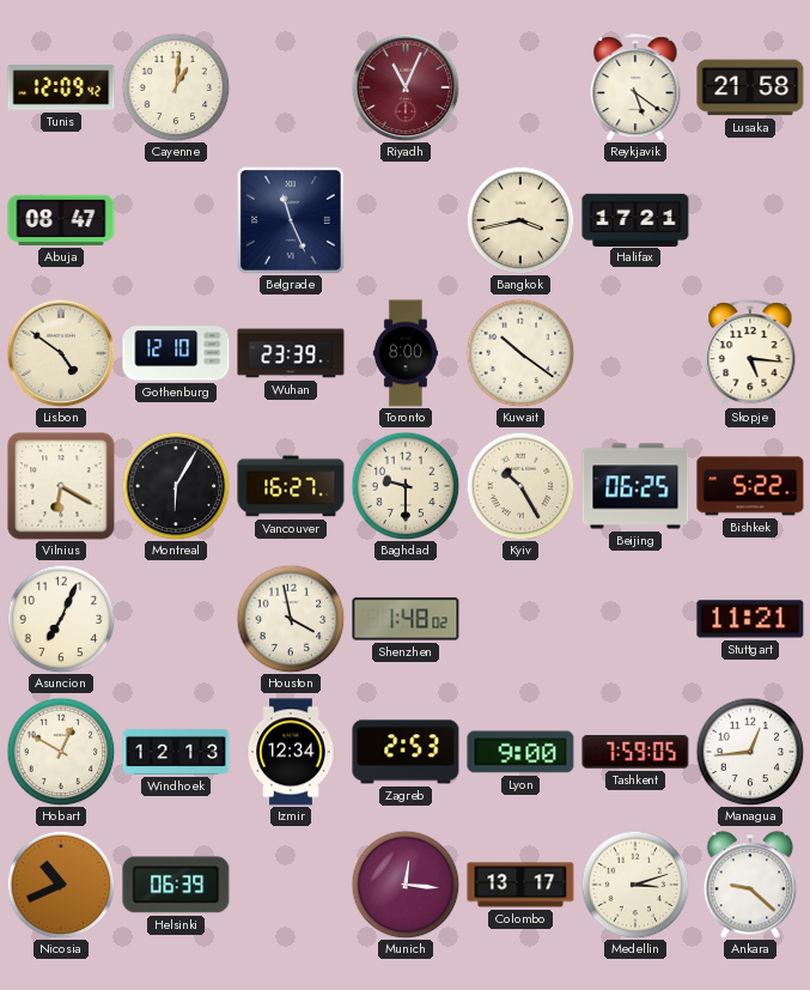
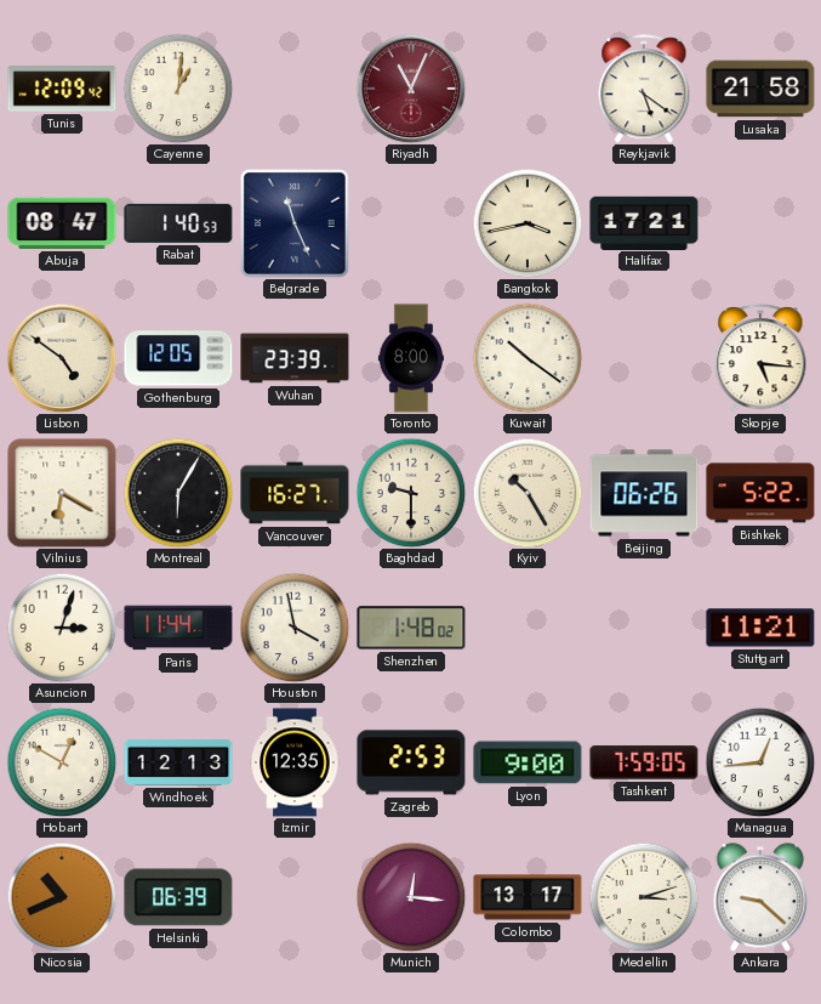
Rabat: none -> 1:40
Gothenburg: 12:10 -> 12:05
Beijing: 06:25 -> 06:26
Asuncion: 7:04 -> 3:03
Paris: none -> 11:44
Izmir: 12:34 -> 12:35
